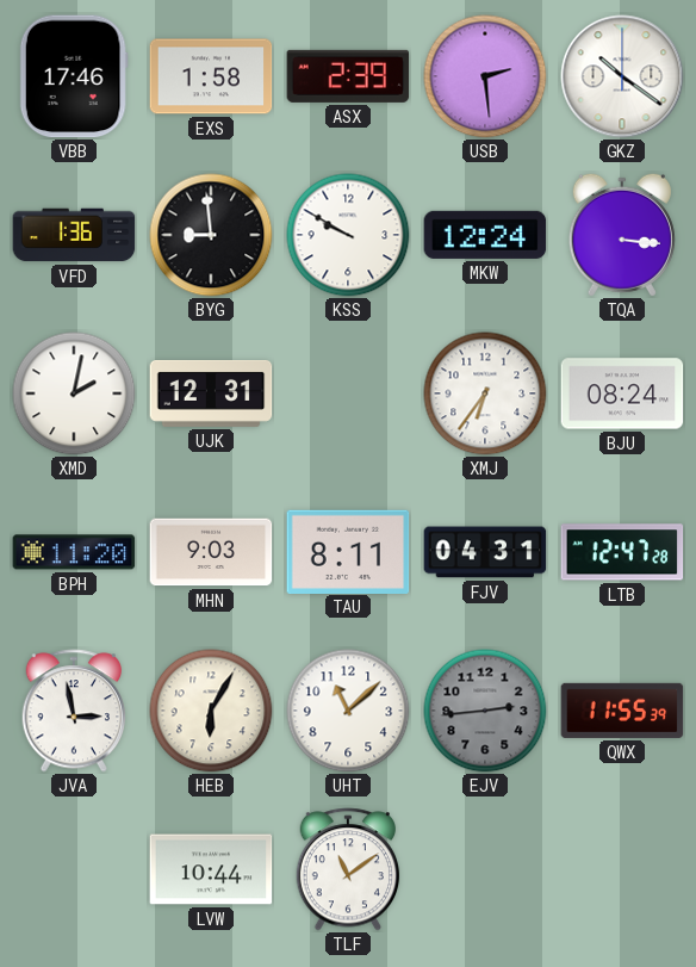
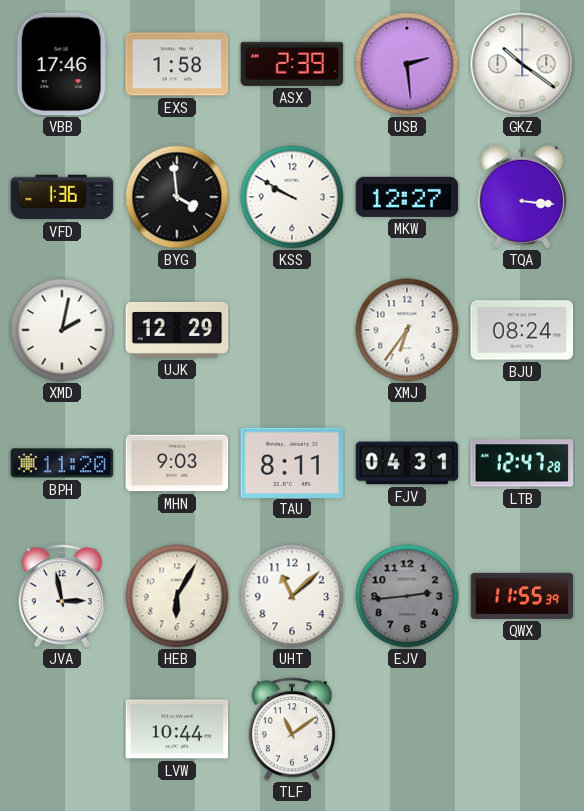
BYG: 8:59 -> 3:59
MKW: 12:24 -> 12:27
UJK: 12:31 -> 12:29
